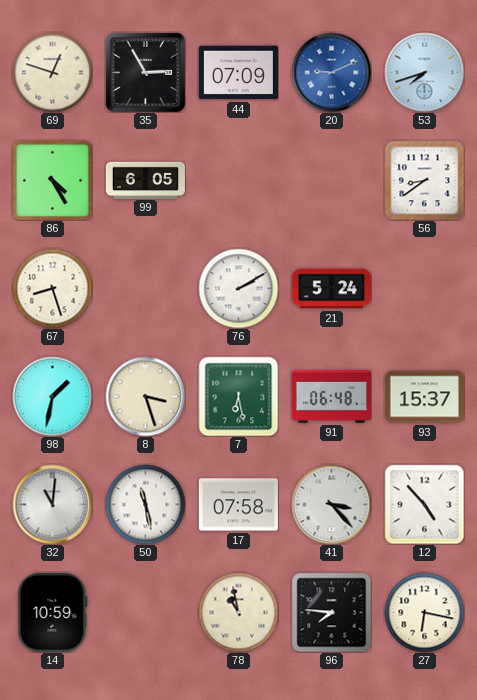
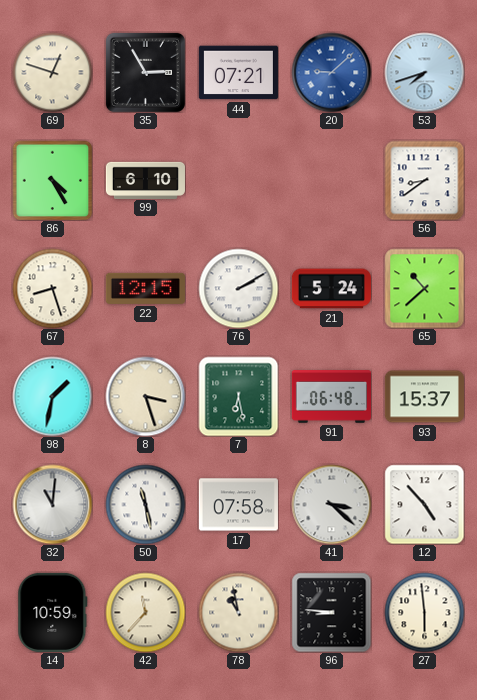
44: 07:09 -> 07:21
20: 9:11 -> 9:08
99: 6:05 -> 6:10
22: none -> 12:15
65: none -> 10:38
41: 3:23 -> 3:22
42: none -> 11:37
96: 7:46 -> 8:46
27: 6:17 -> 5:59
